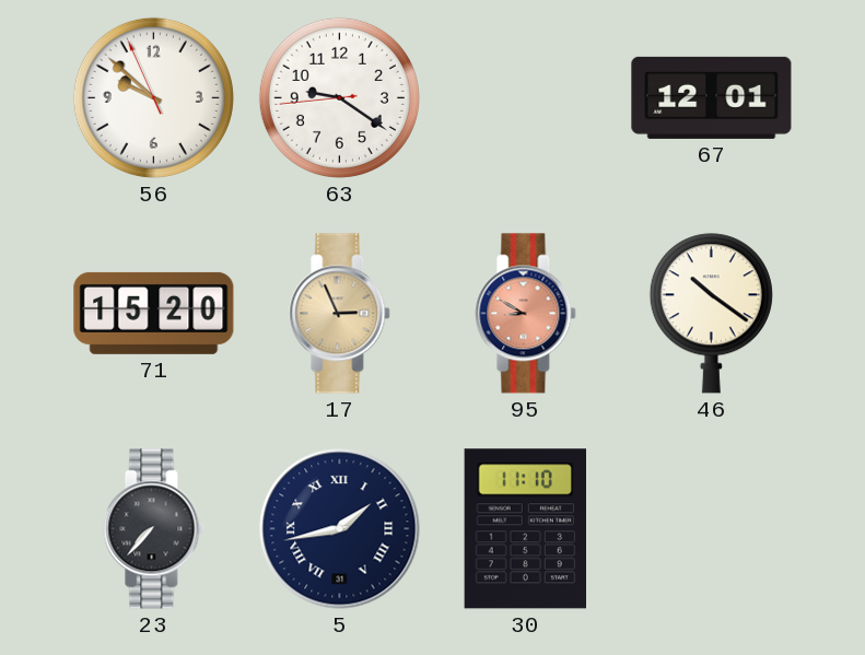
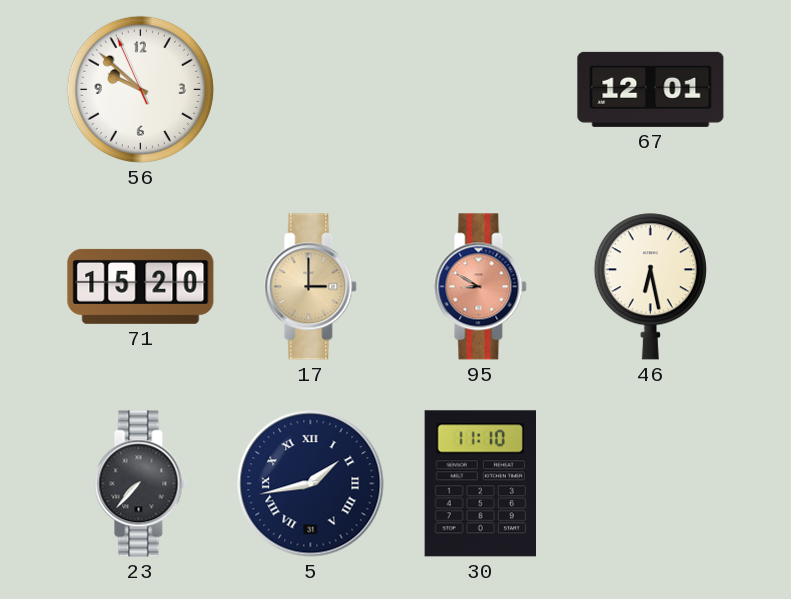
63: 9:20 -> none
17: 2:56 -> 3:00
46: 10:21 -> 6:28
